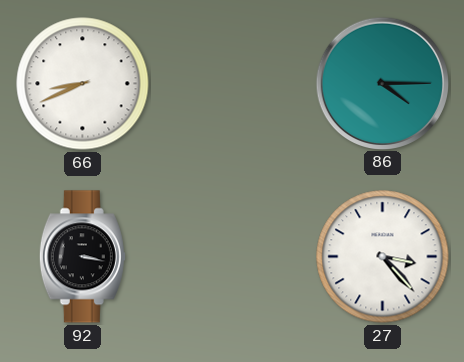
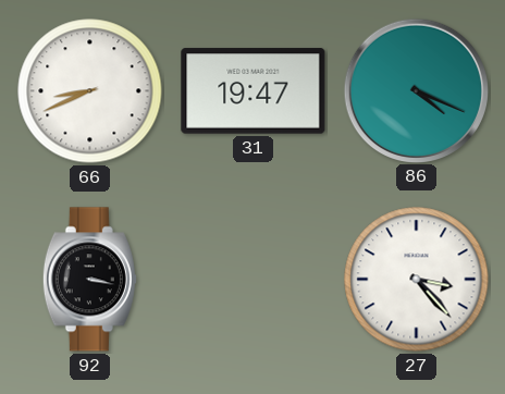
31: none -> 19:47
86: 4:15 -> 4:19
